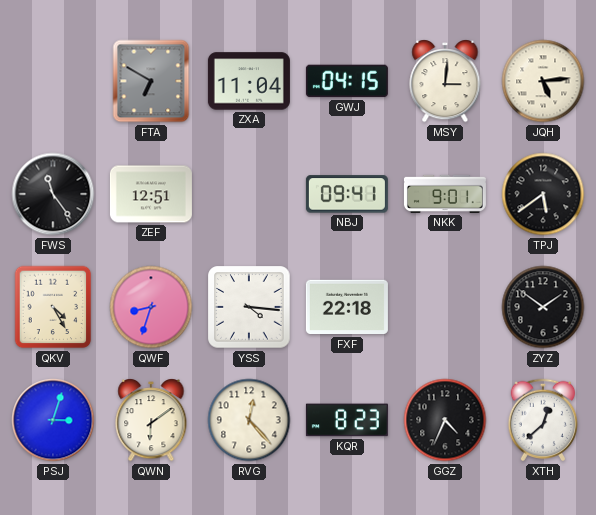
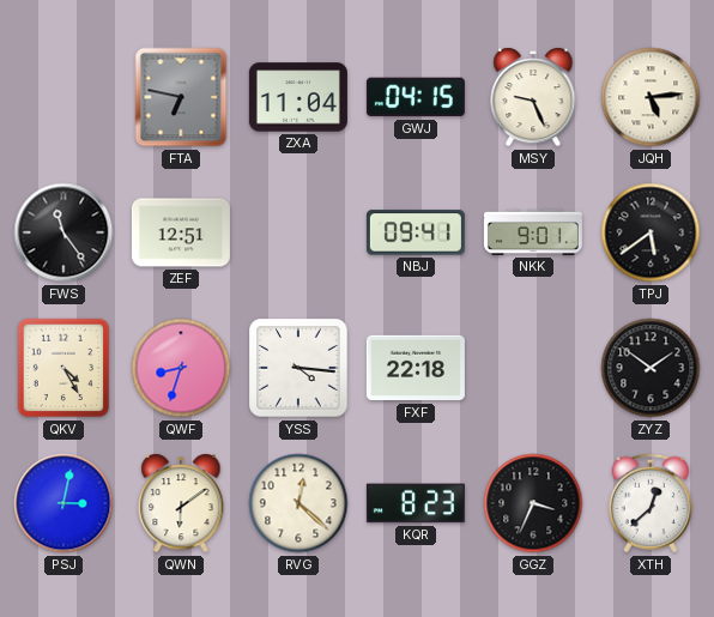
FTA: 6:50 -> 6:47
MSY: 3:01 -> 9:26
PSJ: 3:03 -> 3:02
RVG: 12:23 -> 12:22
GGZ: 4:34 -> 3:34
